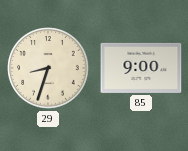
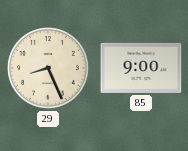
29: 8:33 -> 8:26
